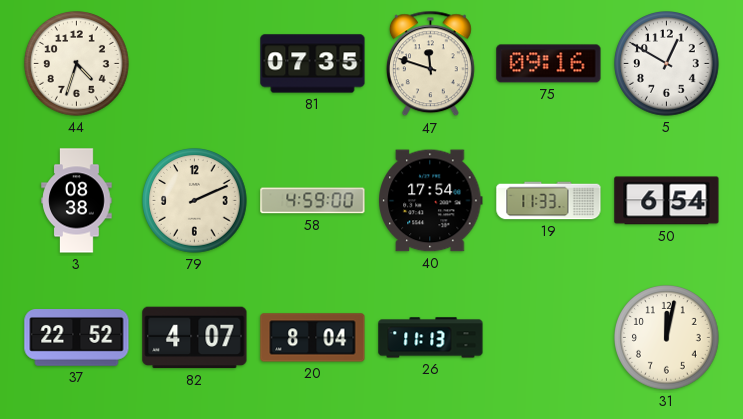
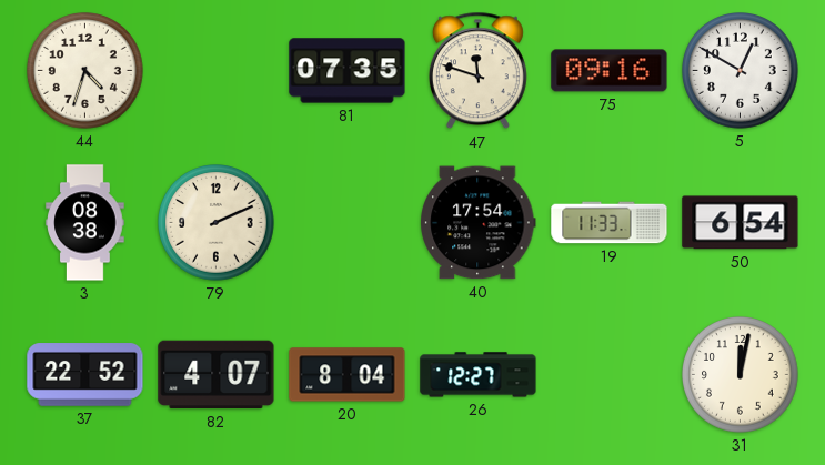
58: 4:59 -> none
26: 11:13 -> 12:27
